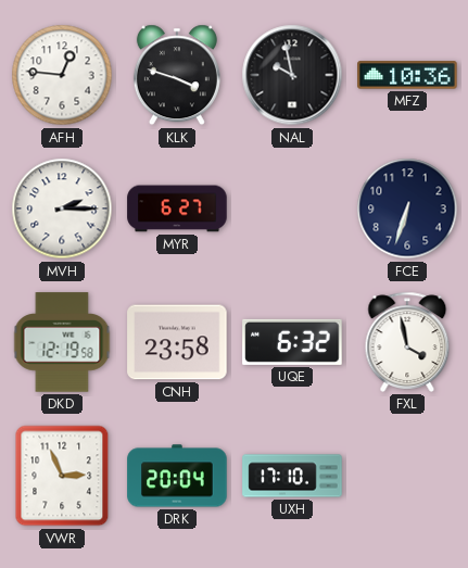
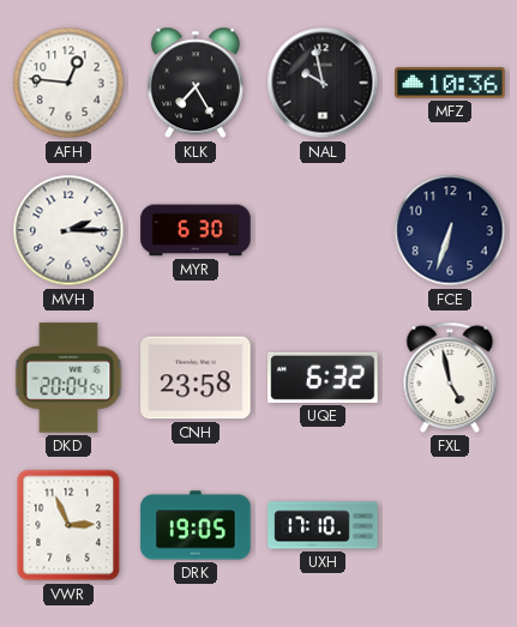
KLK: 3:48 -> 7:25
MYR: 6:27 -> 6:30
DKD: 12:19 -> 20:04
FXL: 3:58 -> 4:58
DRK: 20:04 -> 19:05
